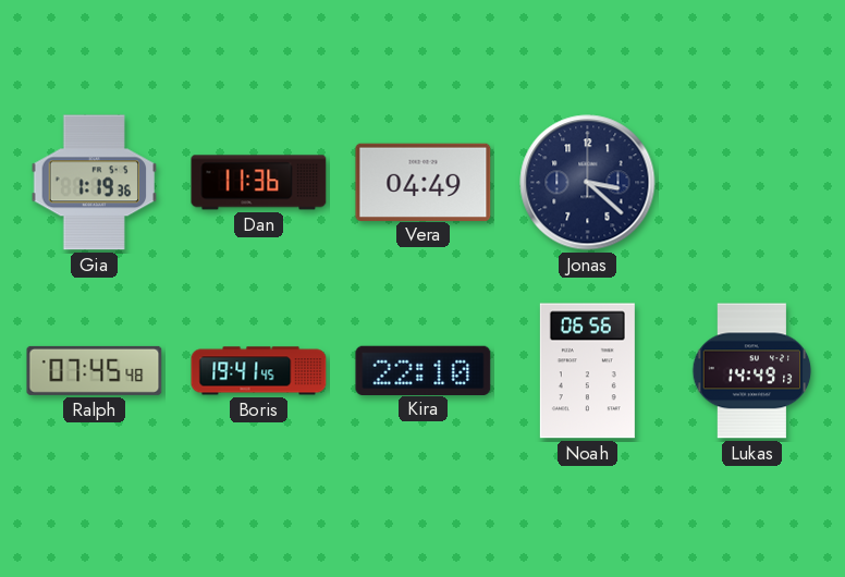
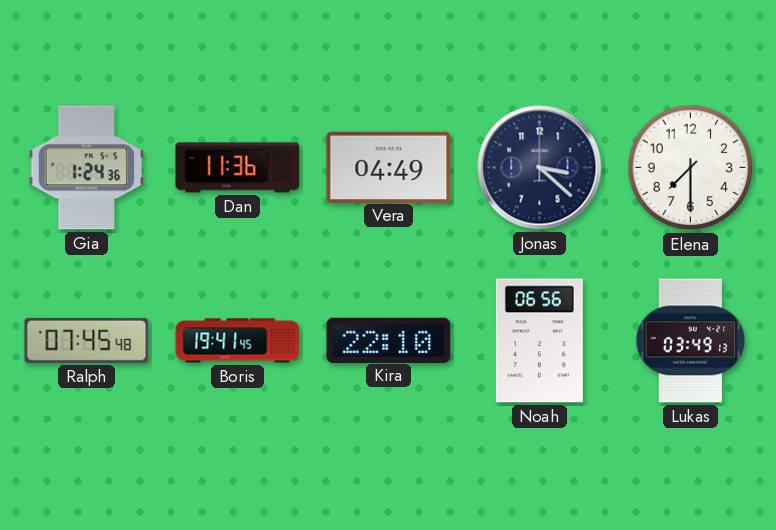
Gia: 1:19 -> 1:24
Elena: none -> 7:30
Lukas: 14:49 -> 03:49
